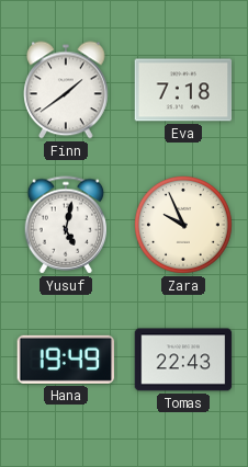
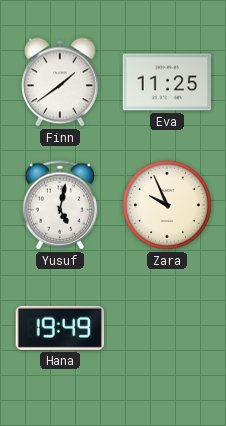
Eva: 7:18 -> 11:25
Tomas: 22:43 -> none
